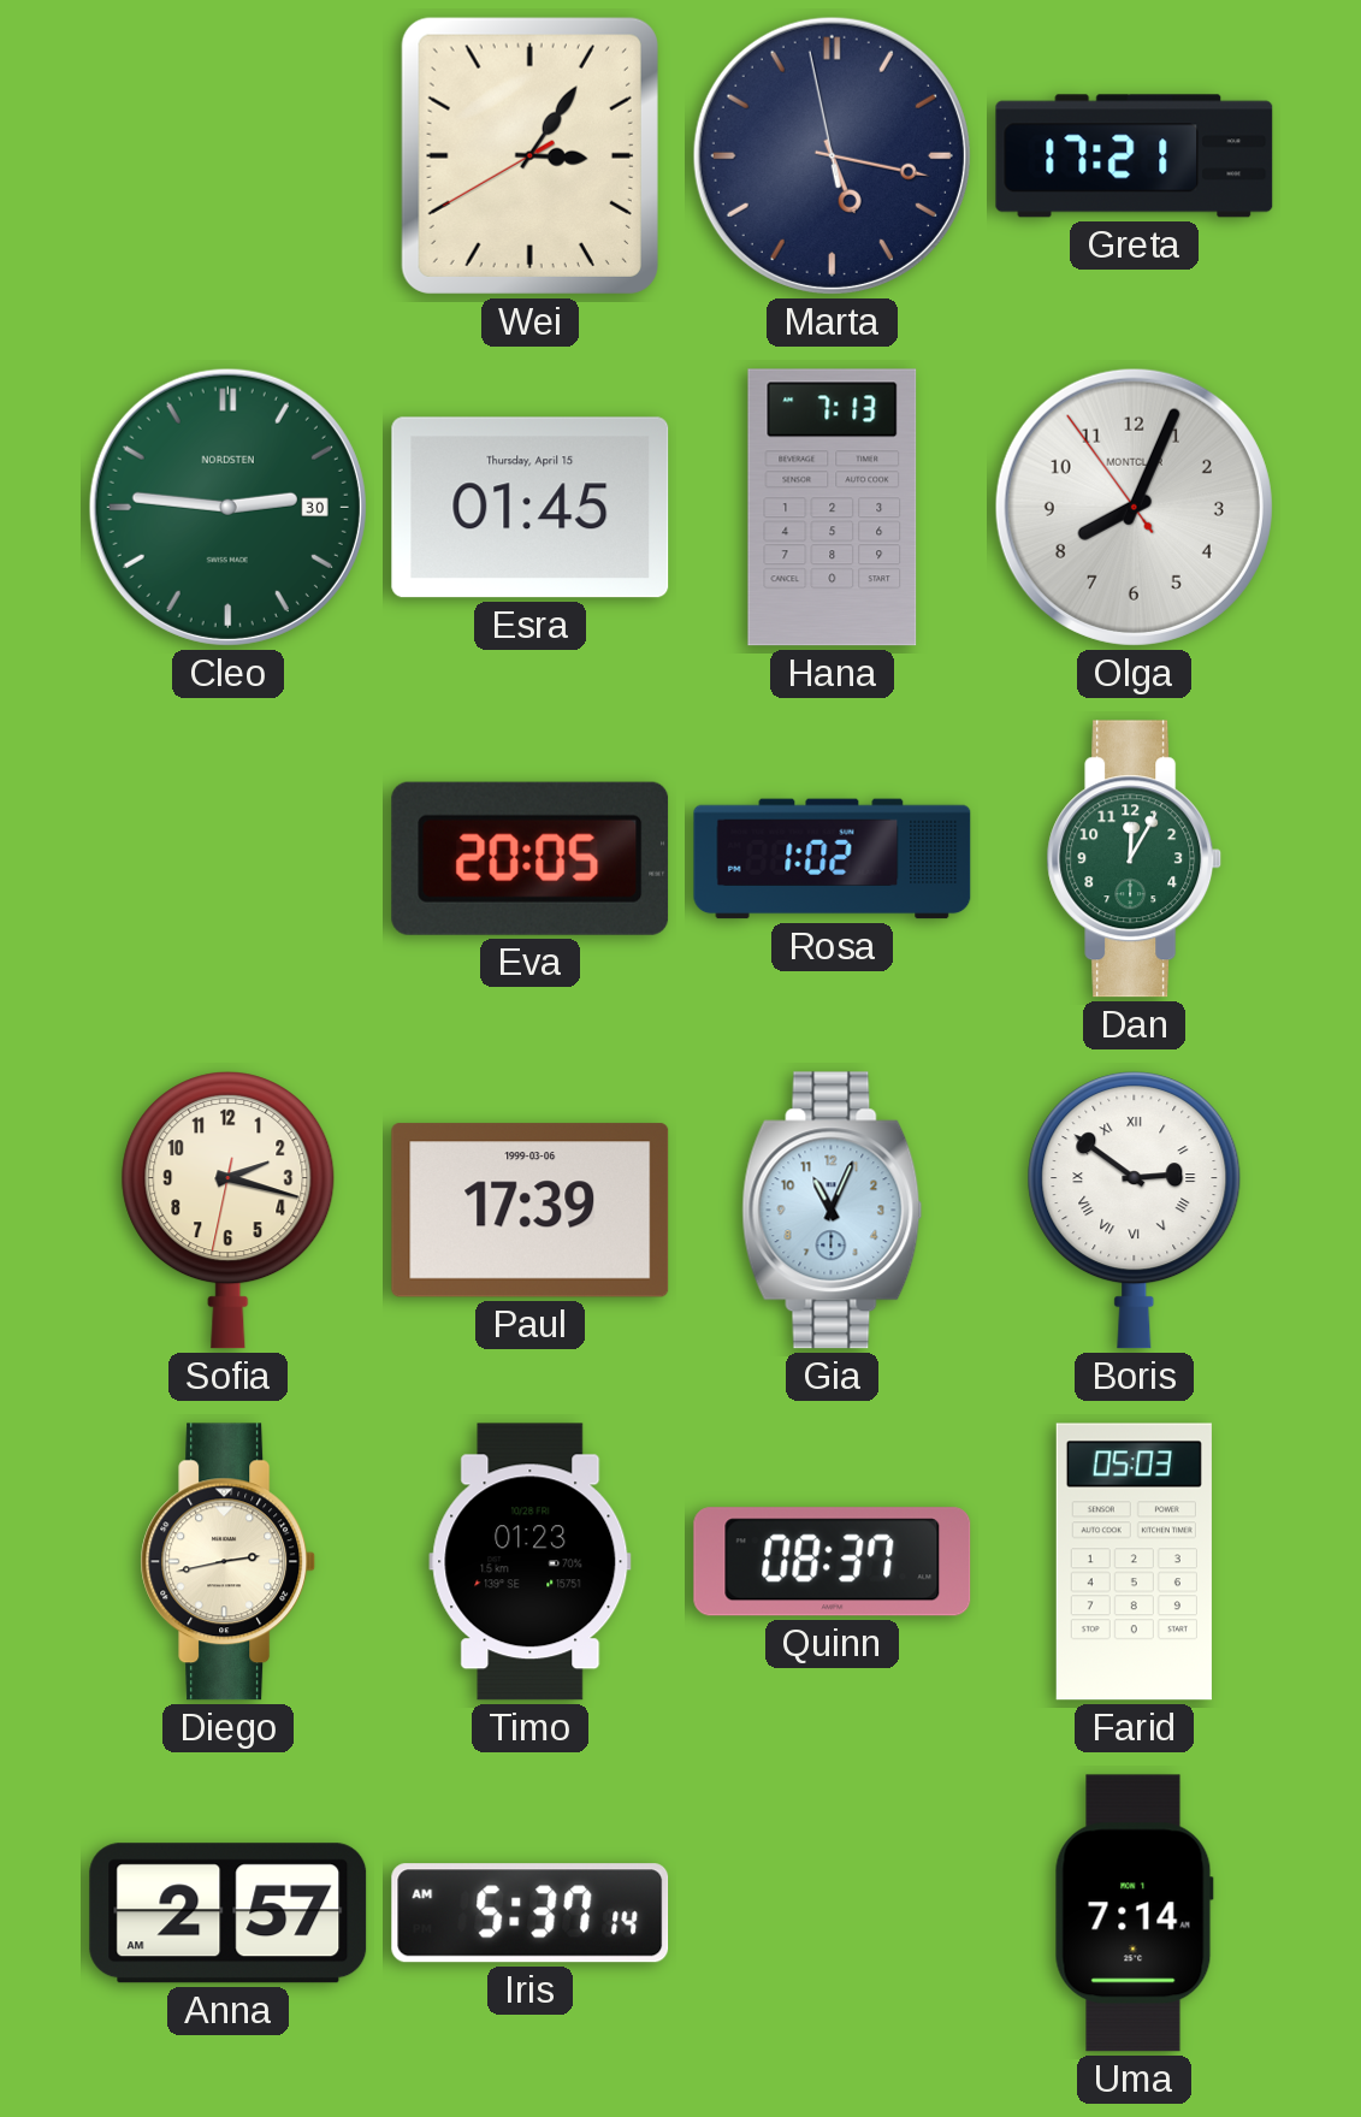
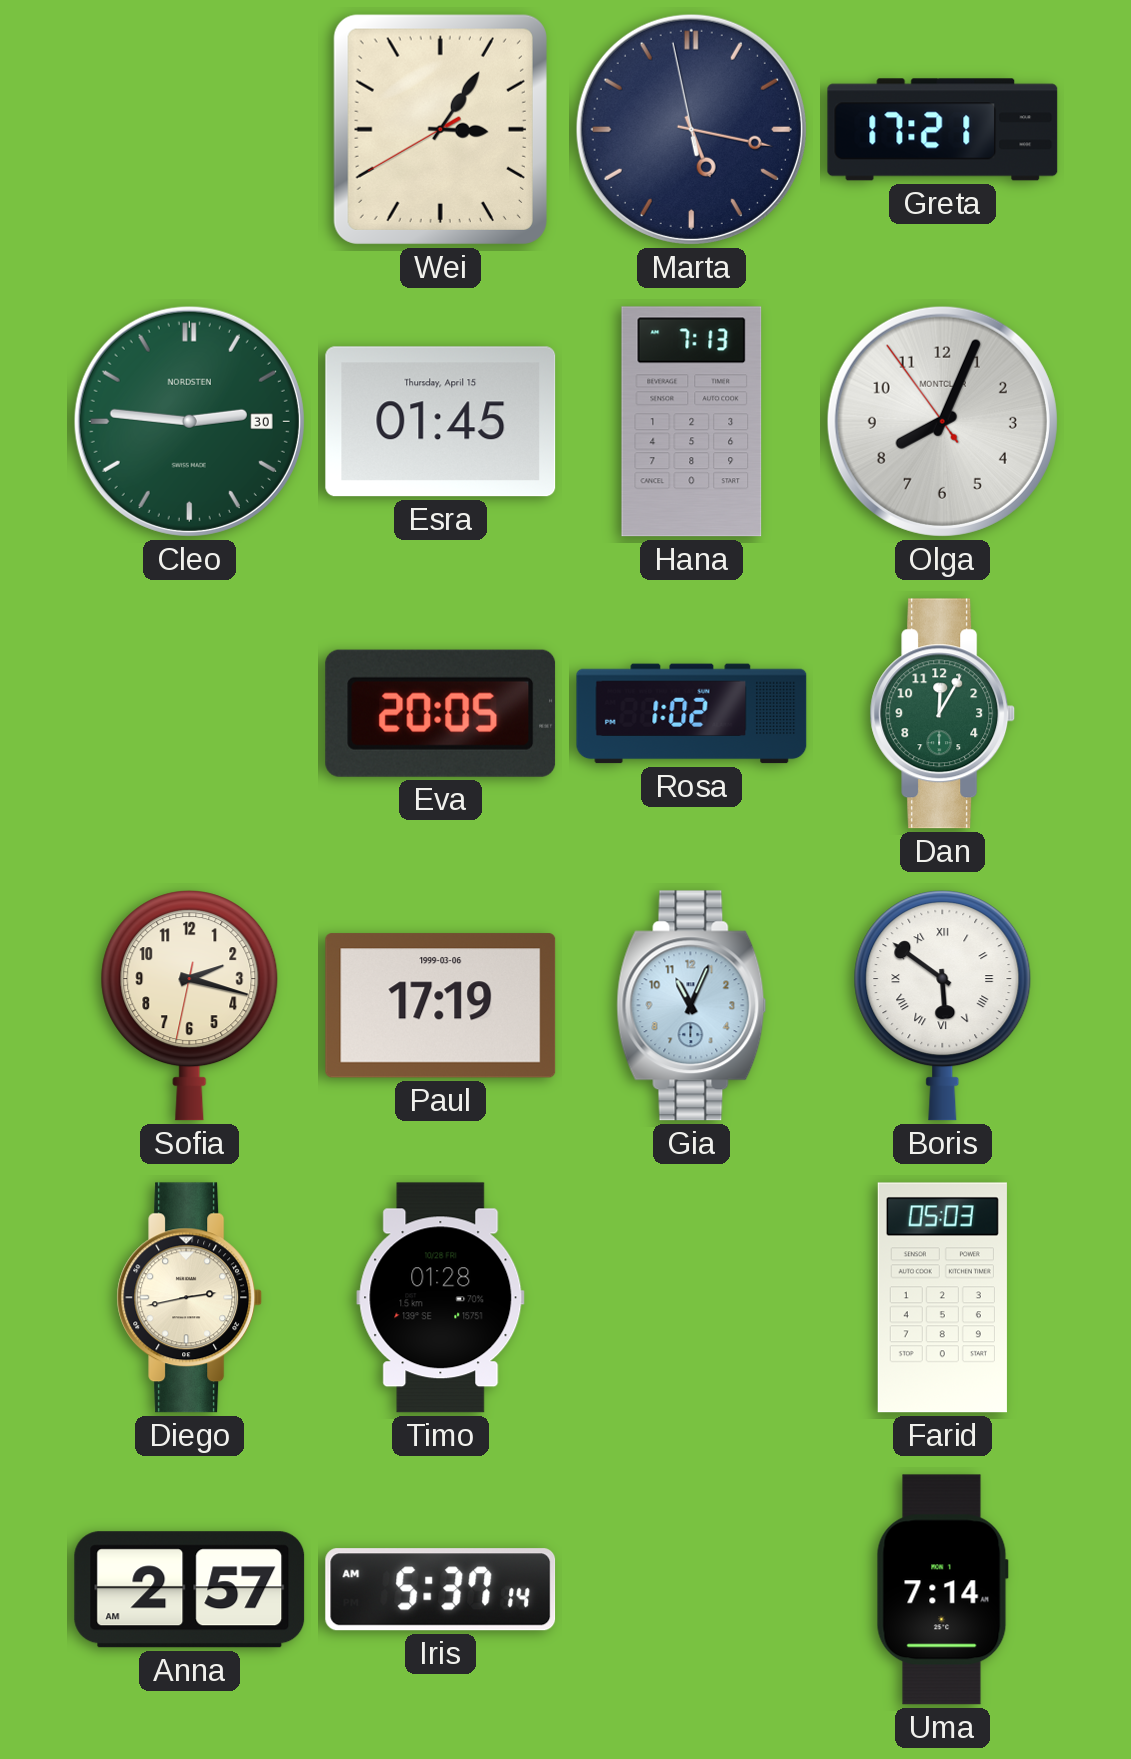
Paul: 17:39 -> 17:19
Boris: 2:51 -> 5:51
Timo: 01:23 -> 01:28
Quinn: 08:37 -> none
